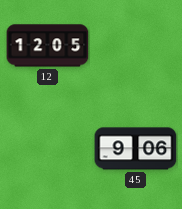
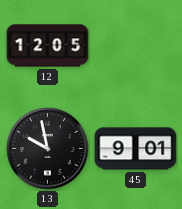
13: none -> 9:58
45: 9:06 -> 9:01
